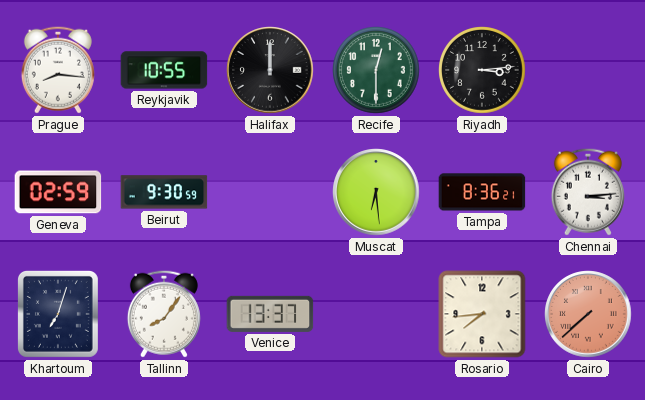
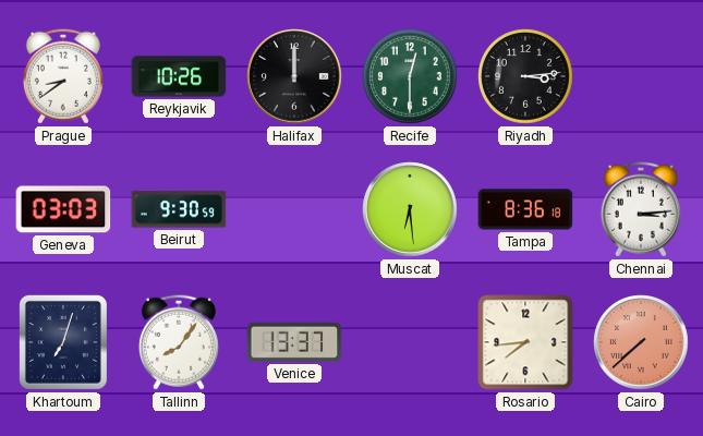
Prague: 8:16 -> 8:39
Reykjavik: 10:55 -> 10:26
Geneva: 02:59 -> 03:03
Tampa: 8:36:21 -> 8:36:18
